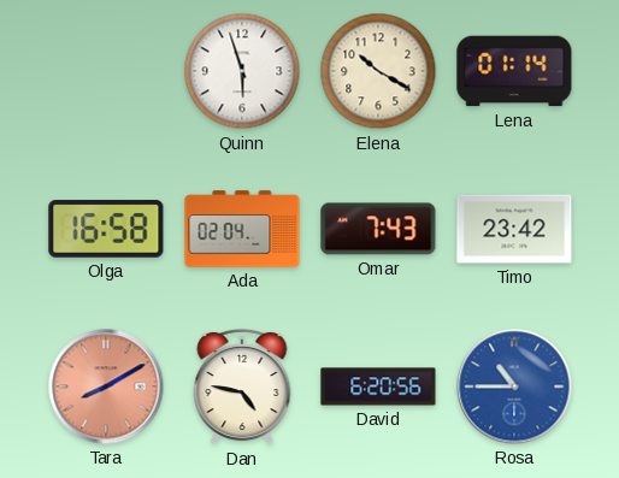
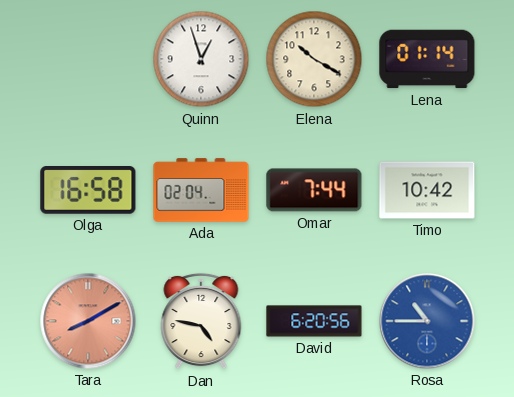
Quinn: 5:57 -> 12:57
Omar: 7:43 -> 7:44
Timo: 23:42 -> 10:42
